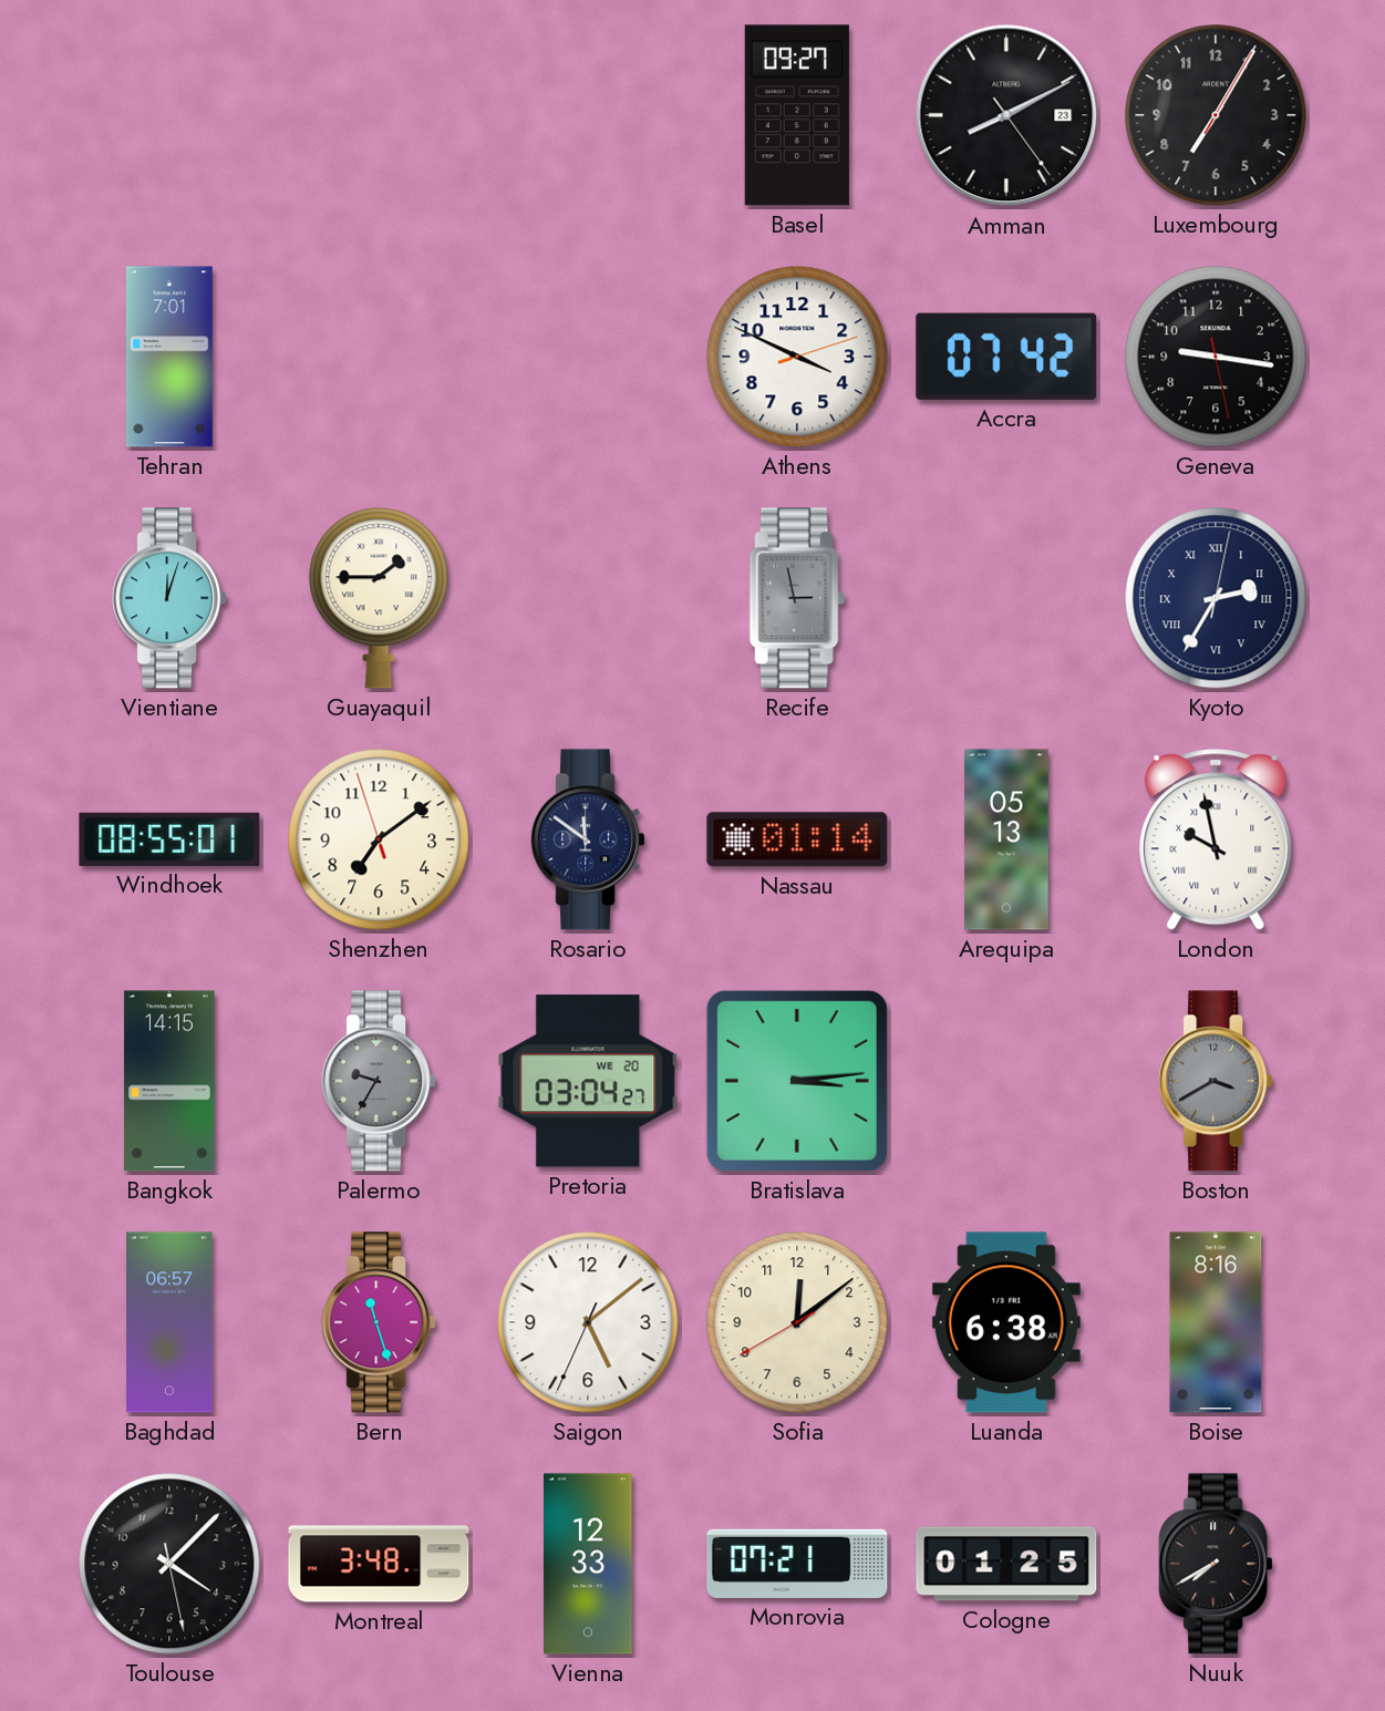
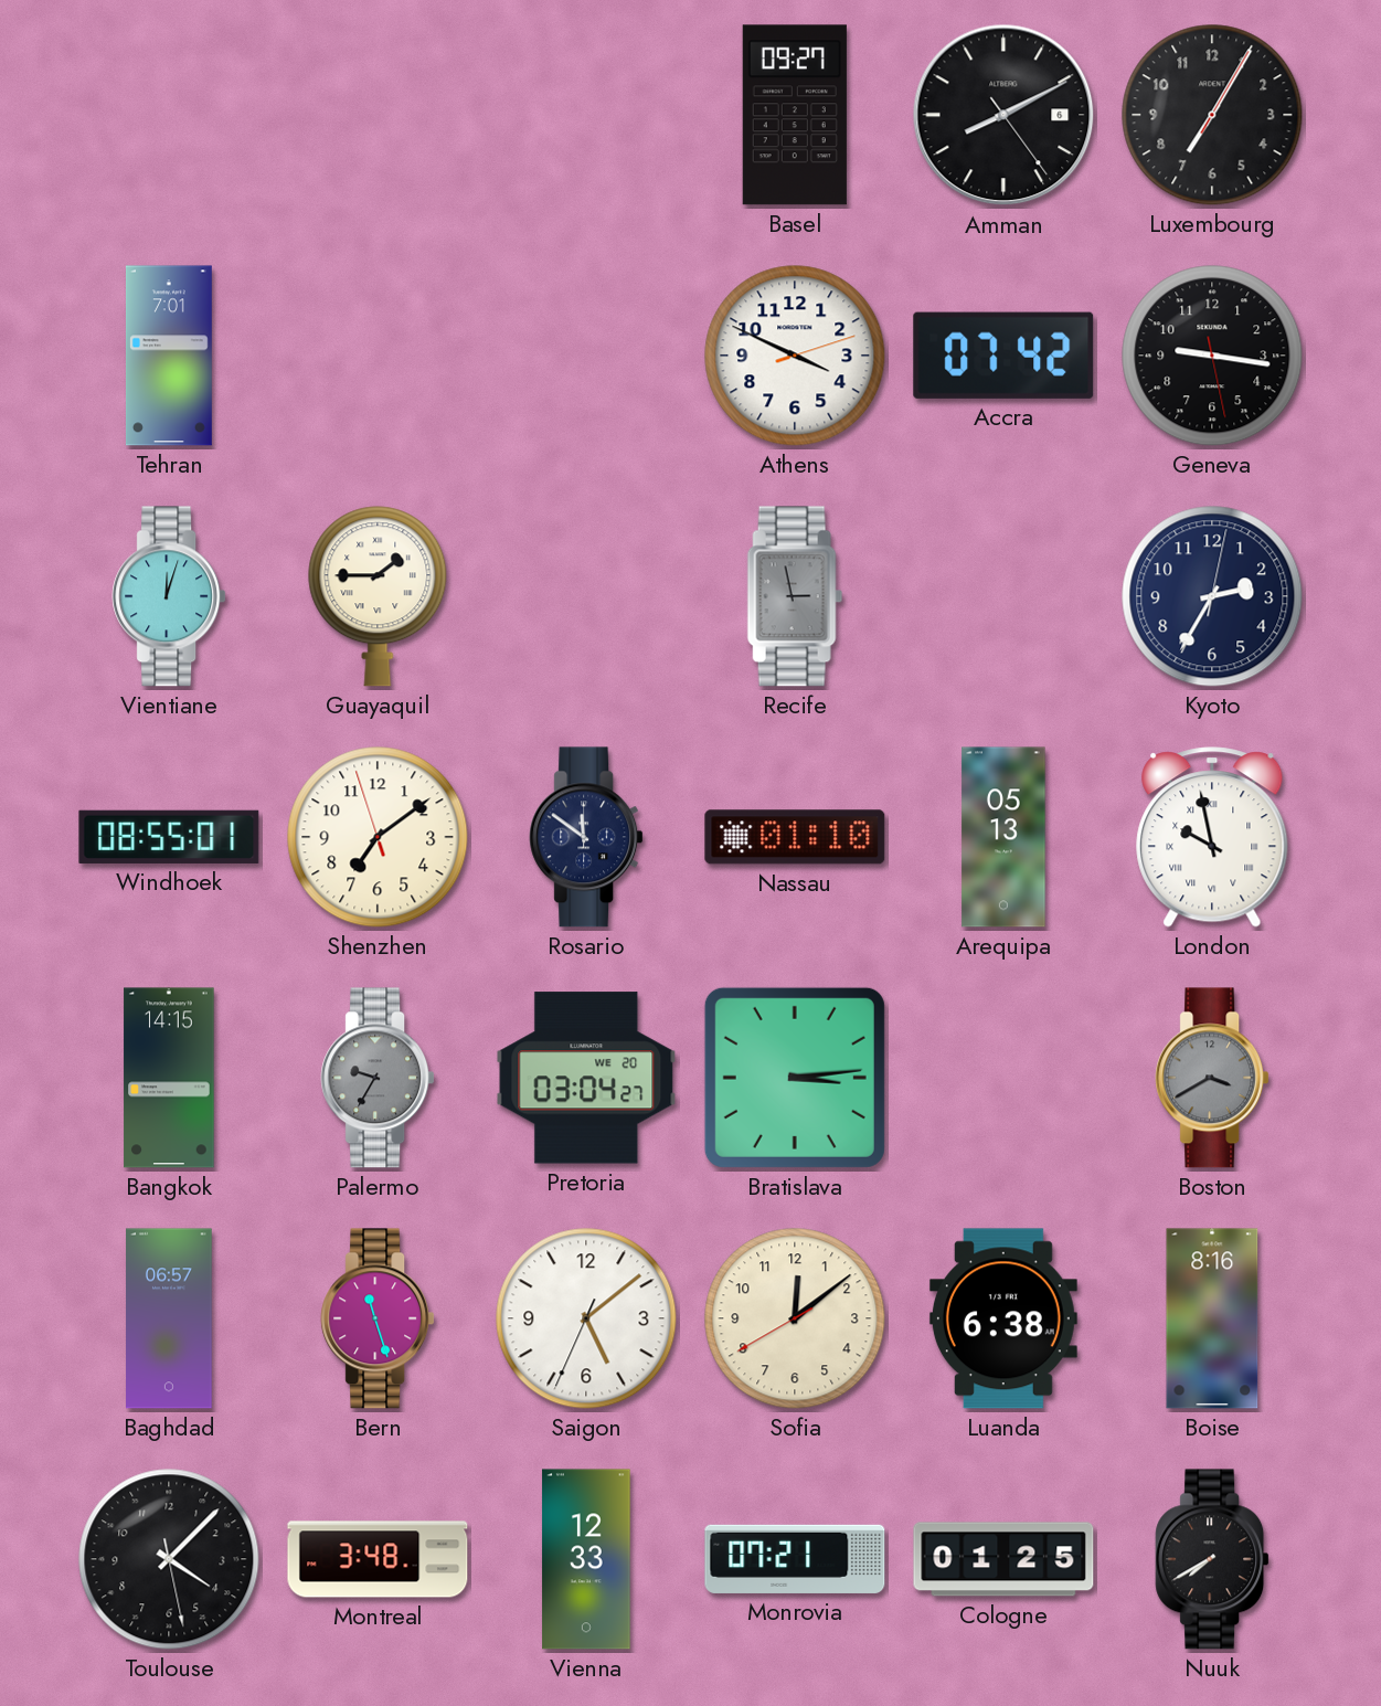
Amman date: 23 -> 6
Kyoto numerals: Roman -> Arabic
Nassau: 01:14 -> 01:10
